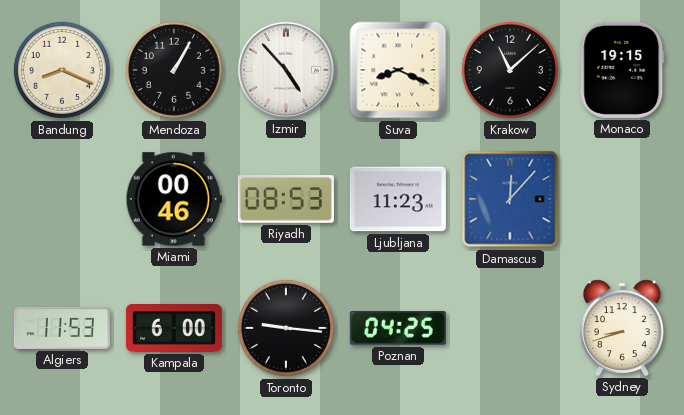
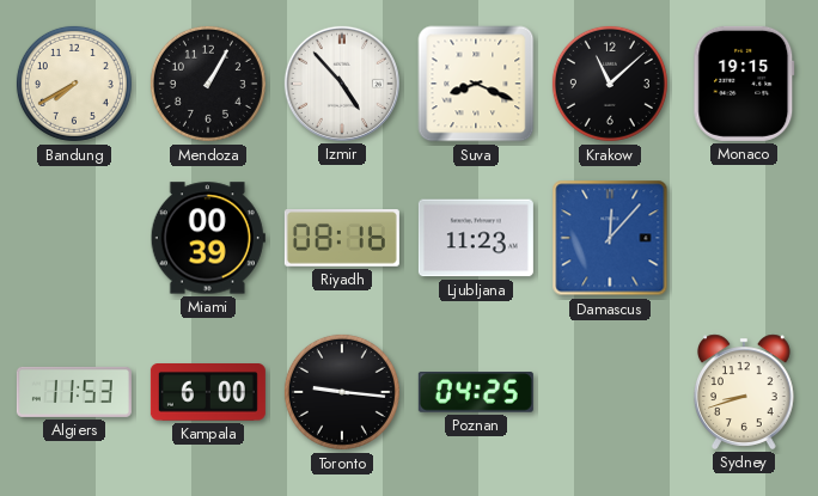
Bandung: 8:19 -> 7:40
Miami: 00:46 -> 00:39
Riyadh: 08:53 -> 08:16
